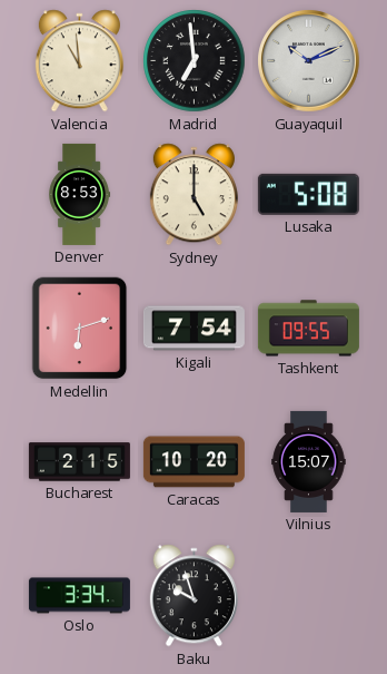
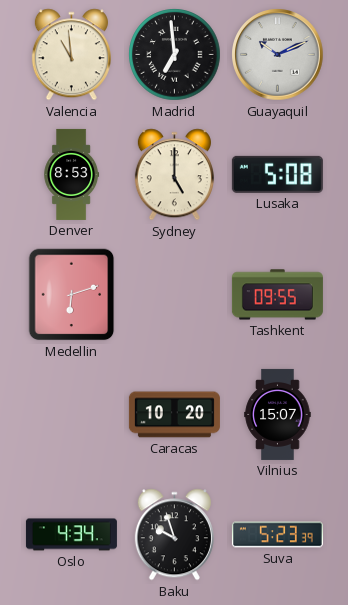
Kigali: 7:54 -> none
Bucharest: 2:15 -> none
Oslo: 3:34 -> 4:34
Suva: none -> 5:23
